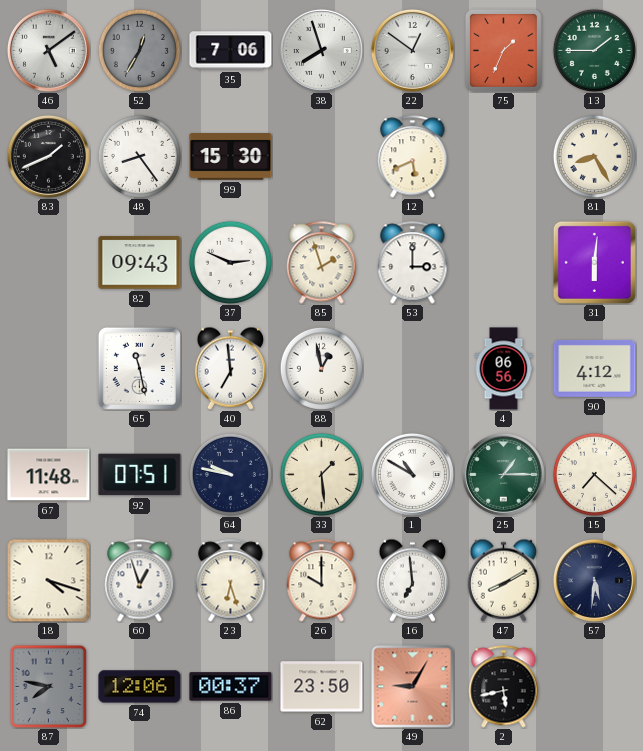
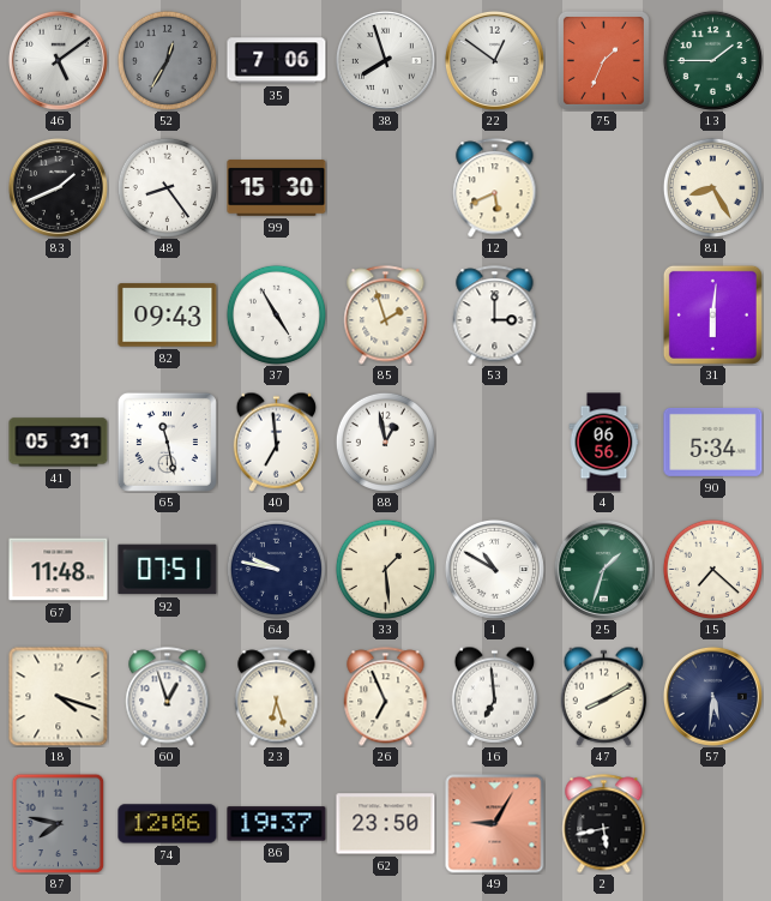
37: 2:49 -> 4:55
41: none -> 05:31
90: 4:12 -> 5:34
25: 1:15 -> 1:33
26: 10:00 -> 6:56
86: 00:37 -> 19:37
